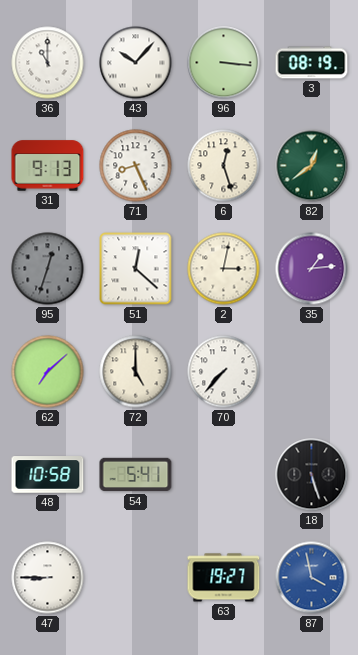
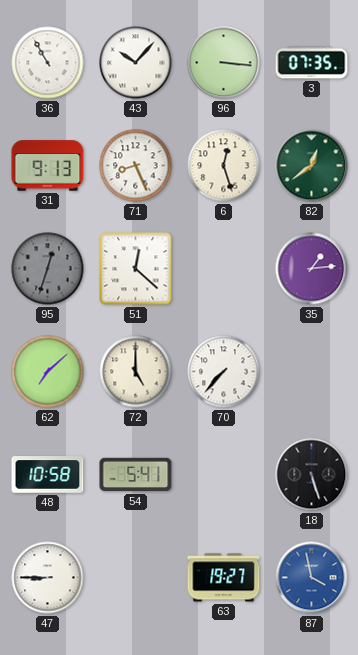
36: 11:00 -> 10:55
3: 08:19 -> 07:35
2: 3:02 -> none
